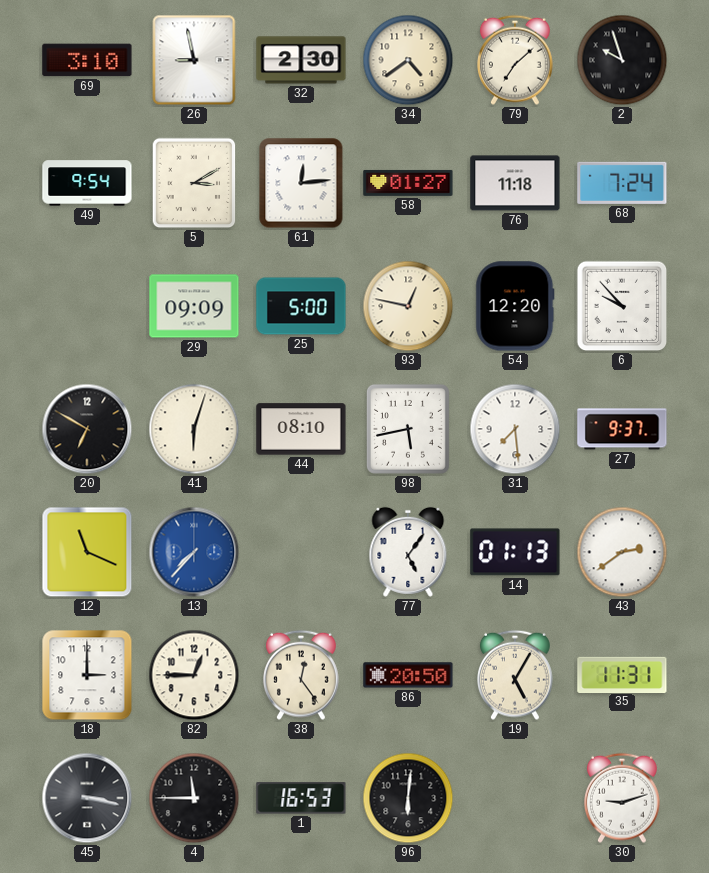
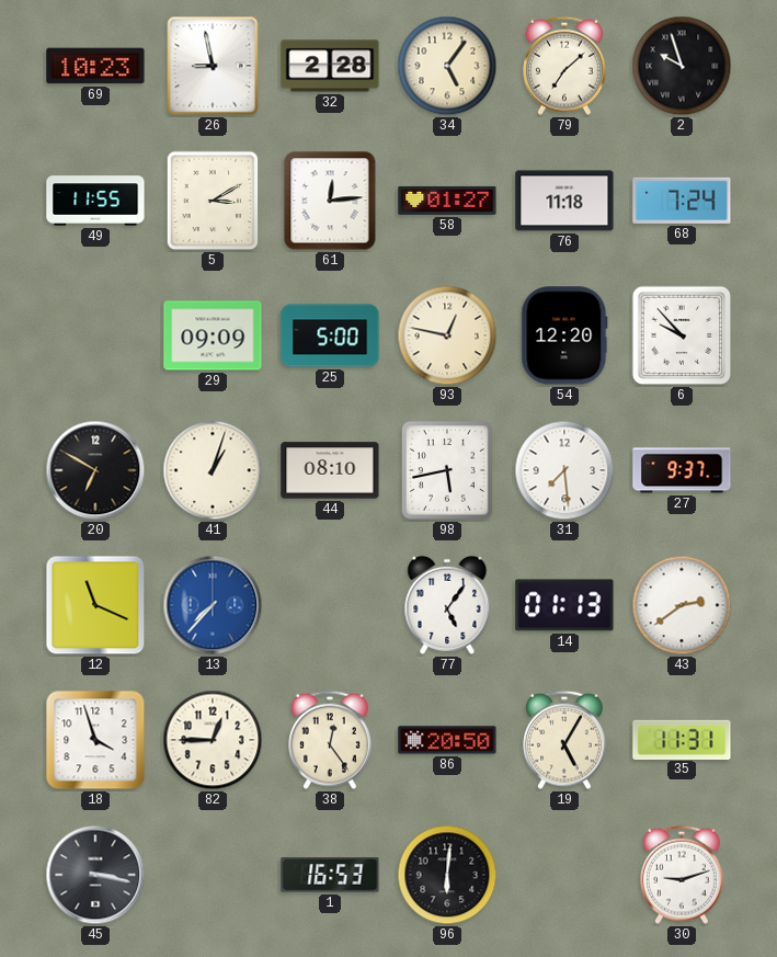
69: 3:10 -> 10:23
32: 2:30 -> 2:28
34: 4:39 -> 5:06
49: 9:54 -> 11:55
41: 6:03 -> 1:03
18: 3:00 -> 3:57
4: 11:45 -> none
